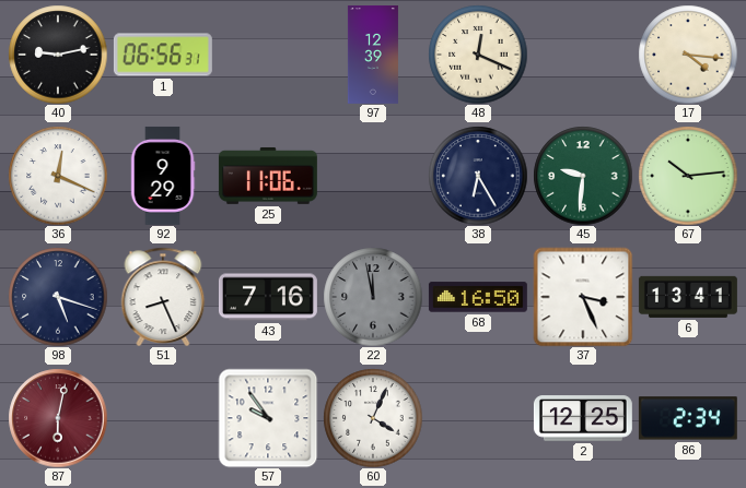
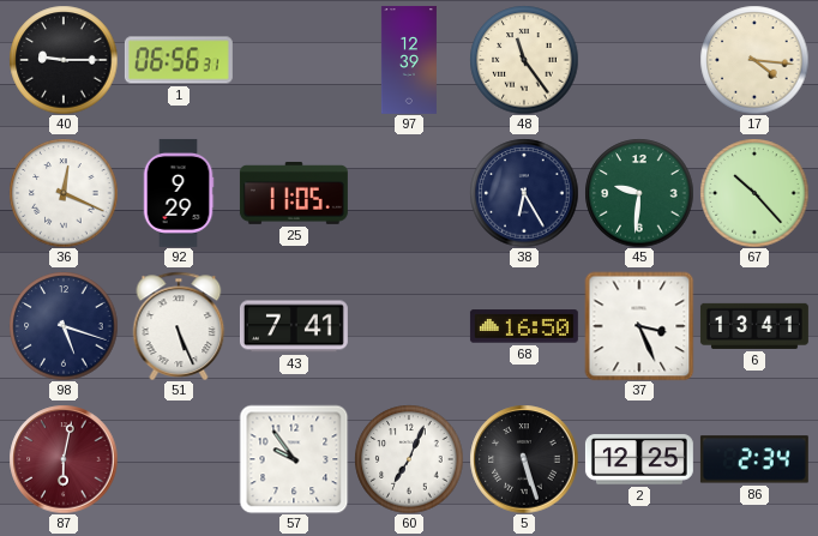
40: 9:13 -> 9:15
48: 12:19 -> 11:24
25: 11:06 -> 11:05
67: 10:14 -> 10:23
51: 8:26 -> 5:26
43: 7:16 -> 7:41
22: 11:58 -> none
60: 4:04 -> 7:04
5: none -> 5:27
